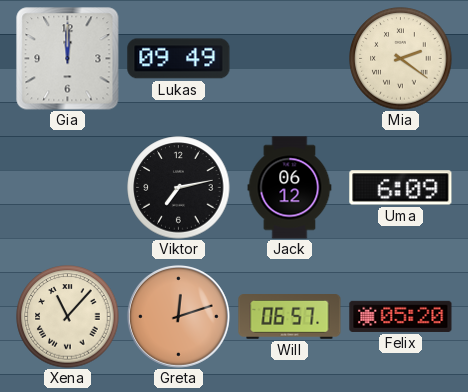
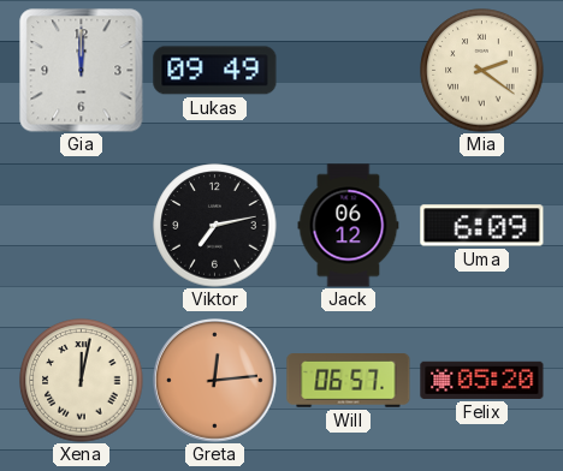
Xena: 11:07 -> 12:02
Greta: 12:12 -> 12:14
